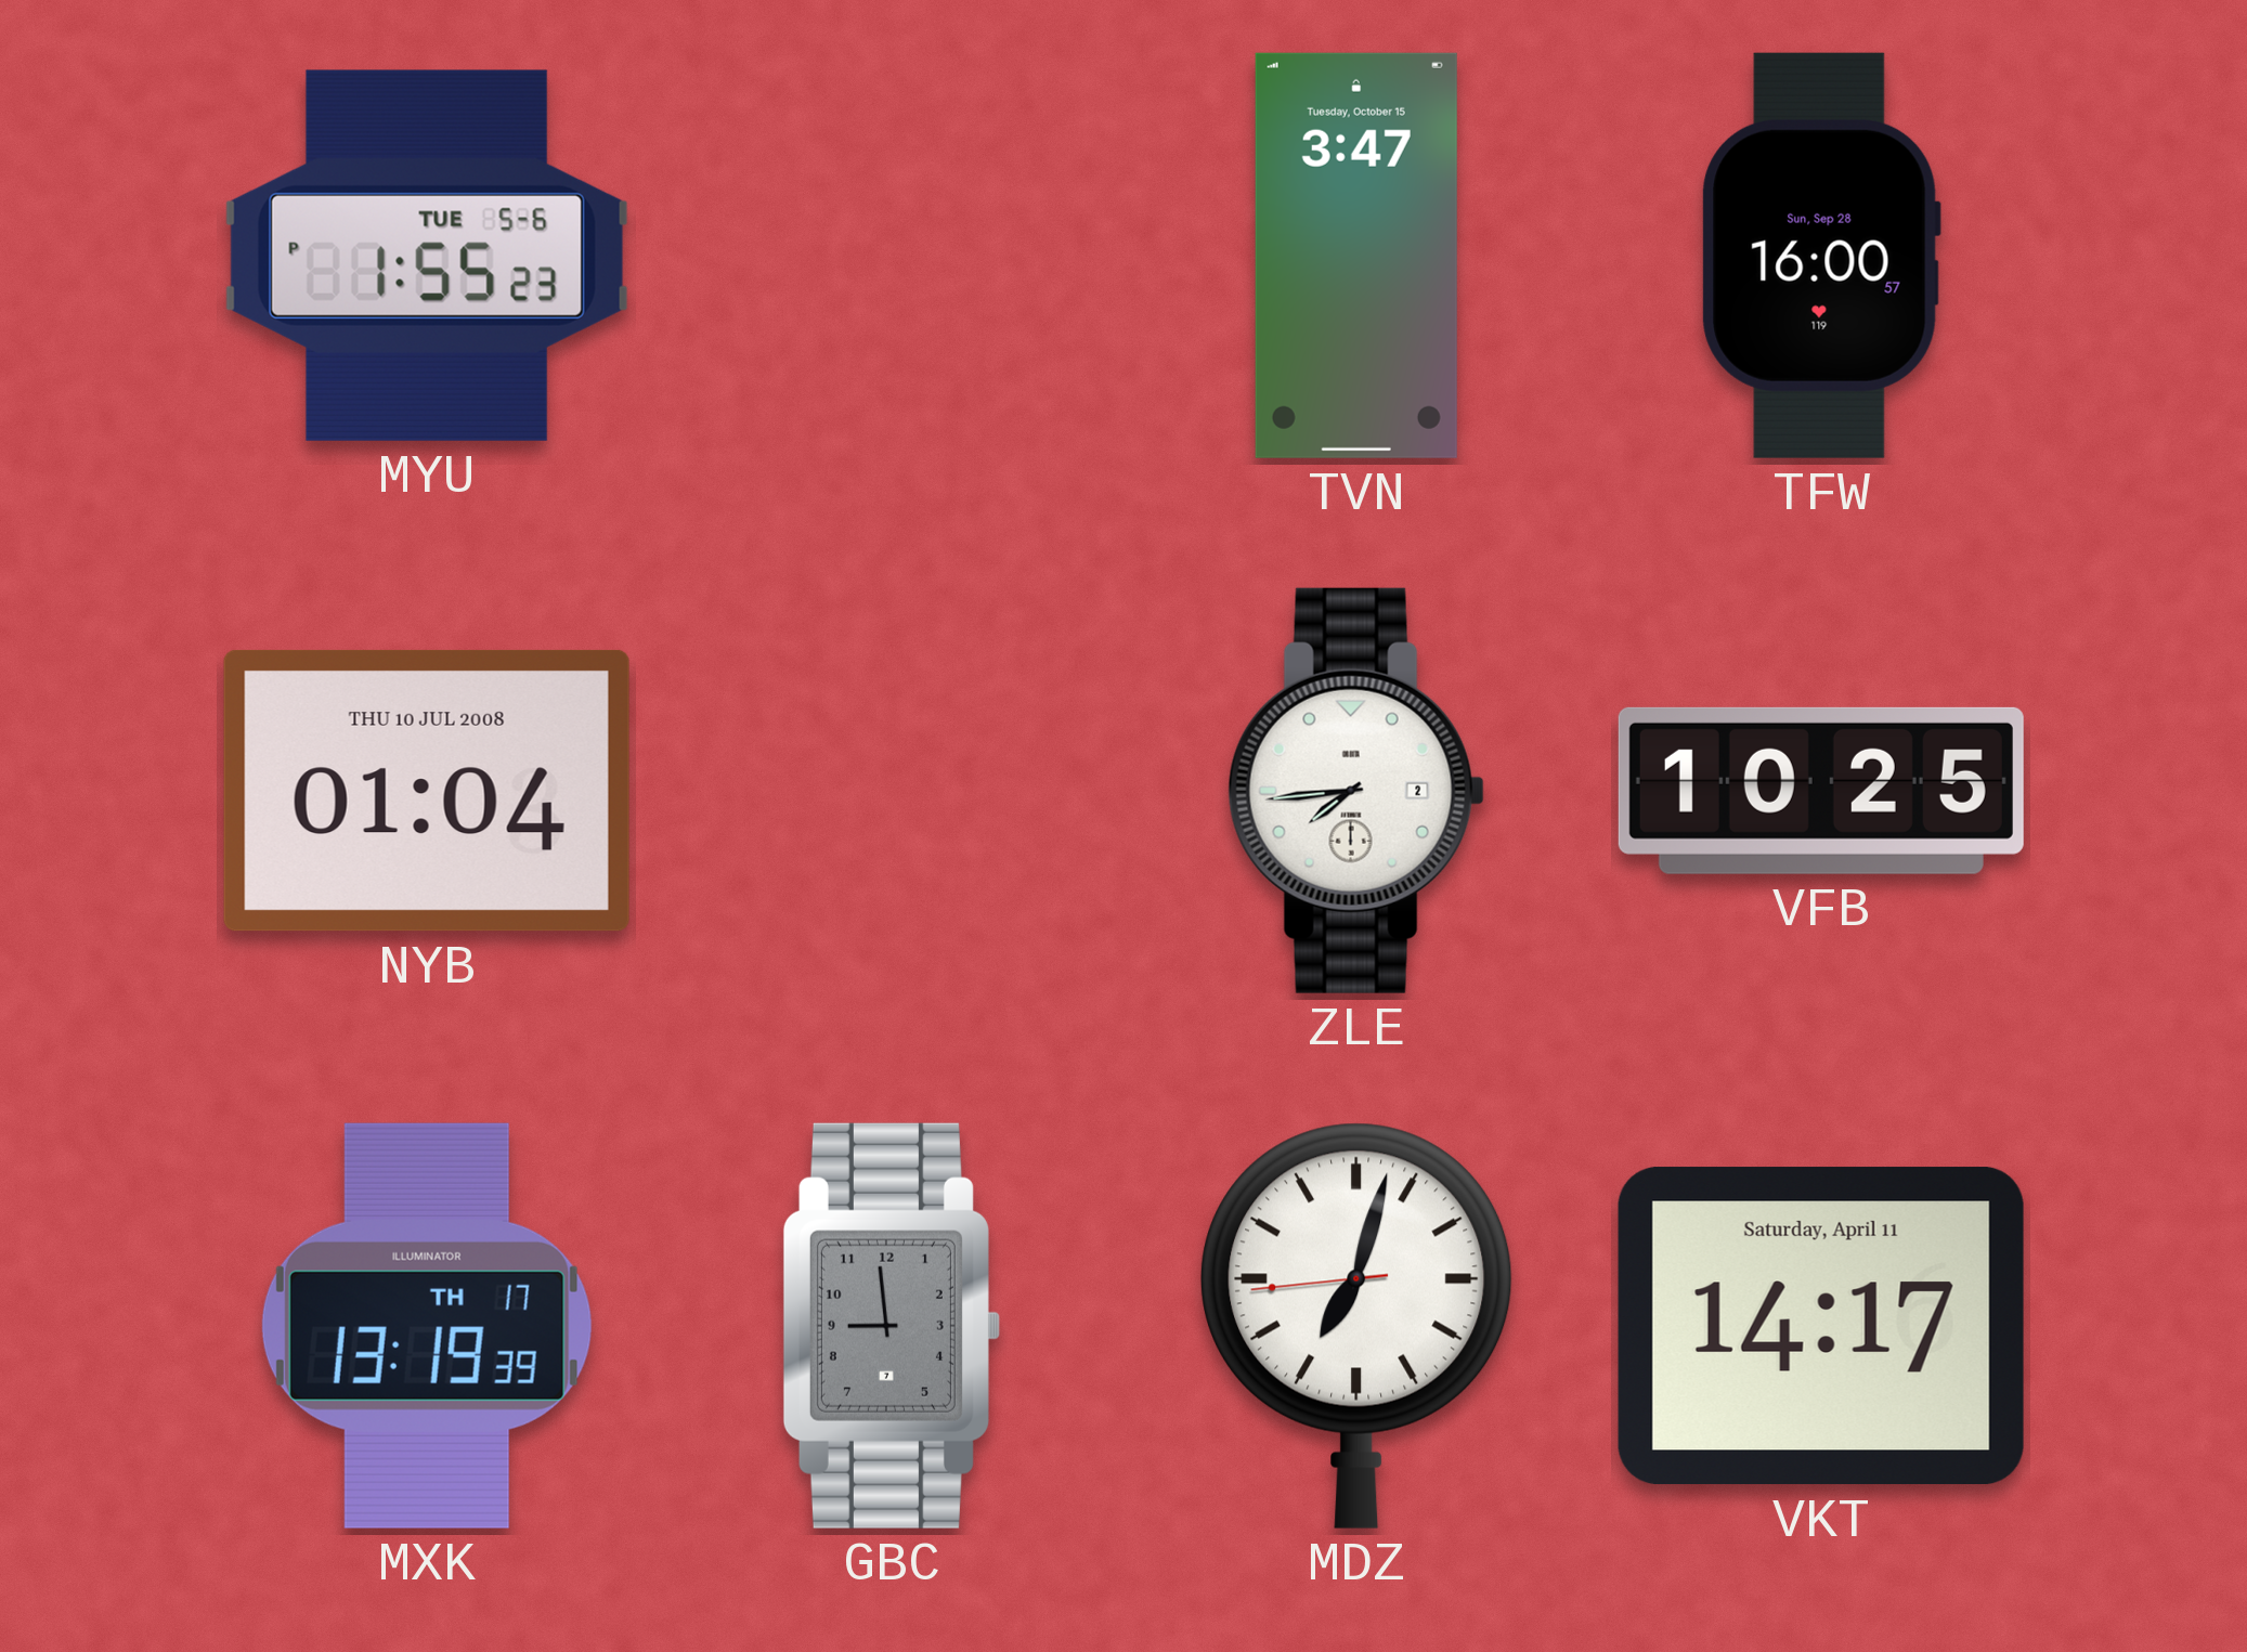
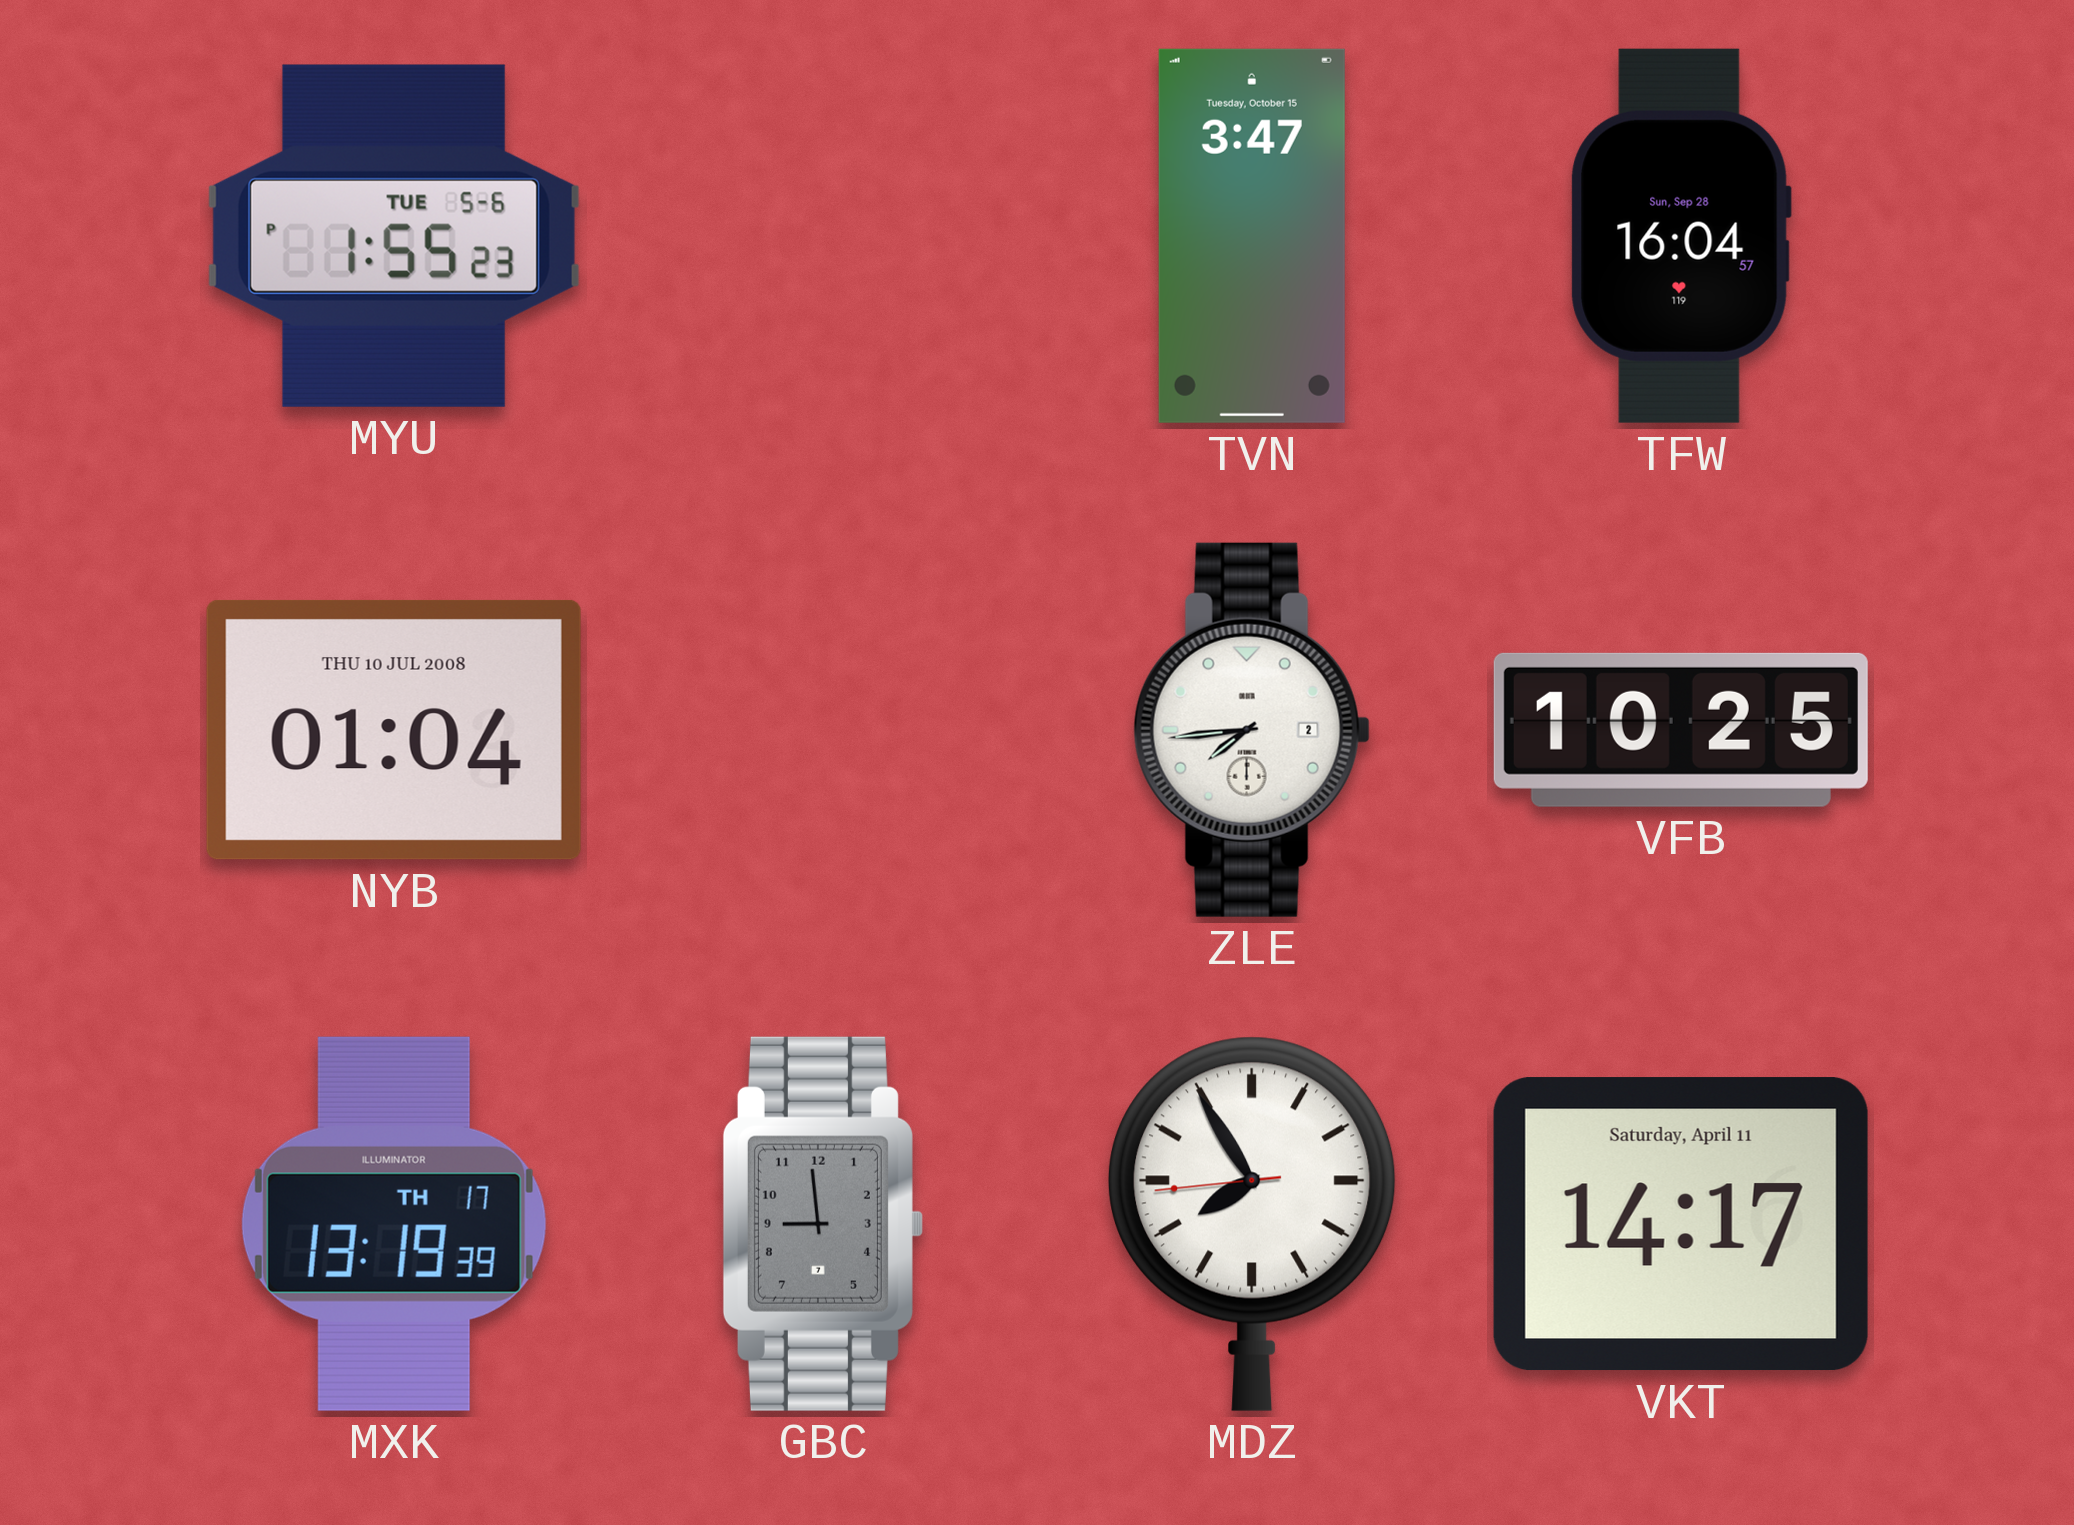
TFW: 16:00 -> 16:04
MDZ: 7:02 -> 7:54
